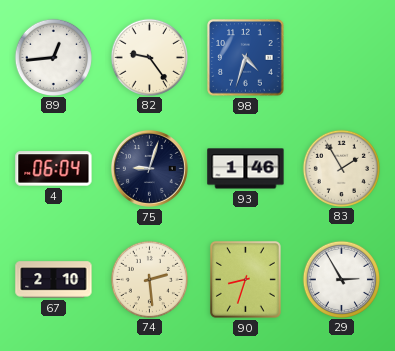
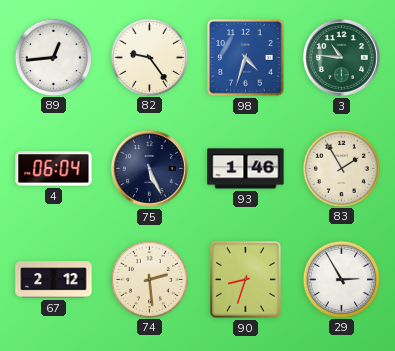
3: none -> 10:46
75: 9:03 -> 5:26
67: 2:10 -> 2:12
